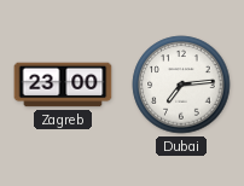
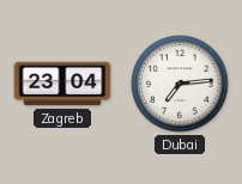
Zagreb: 23:00 -> 23:04
